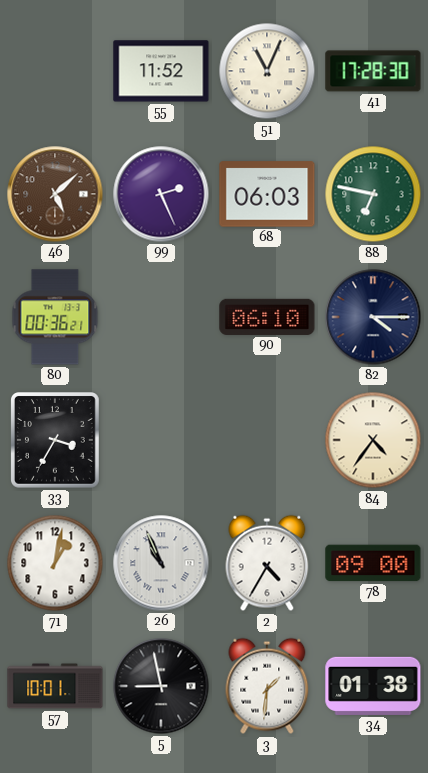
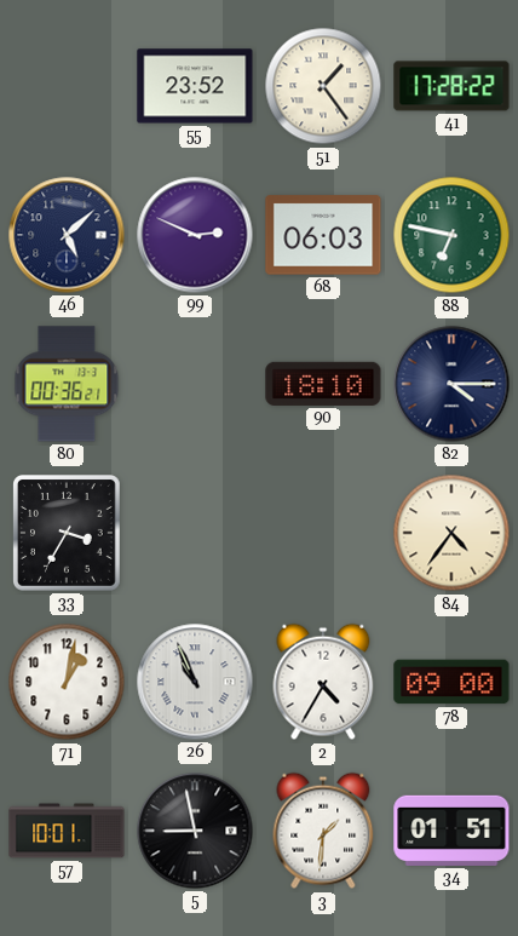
55: 11:52 -> 23:52
51: 11:04 -> 1:24
41: 17:28:30 -> 17:28:22
46 dial: brown -> navy
99: 2:26 -> 2:49
90: 06:10 -> 18:10
34: 01:38 -> 01:51
